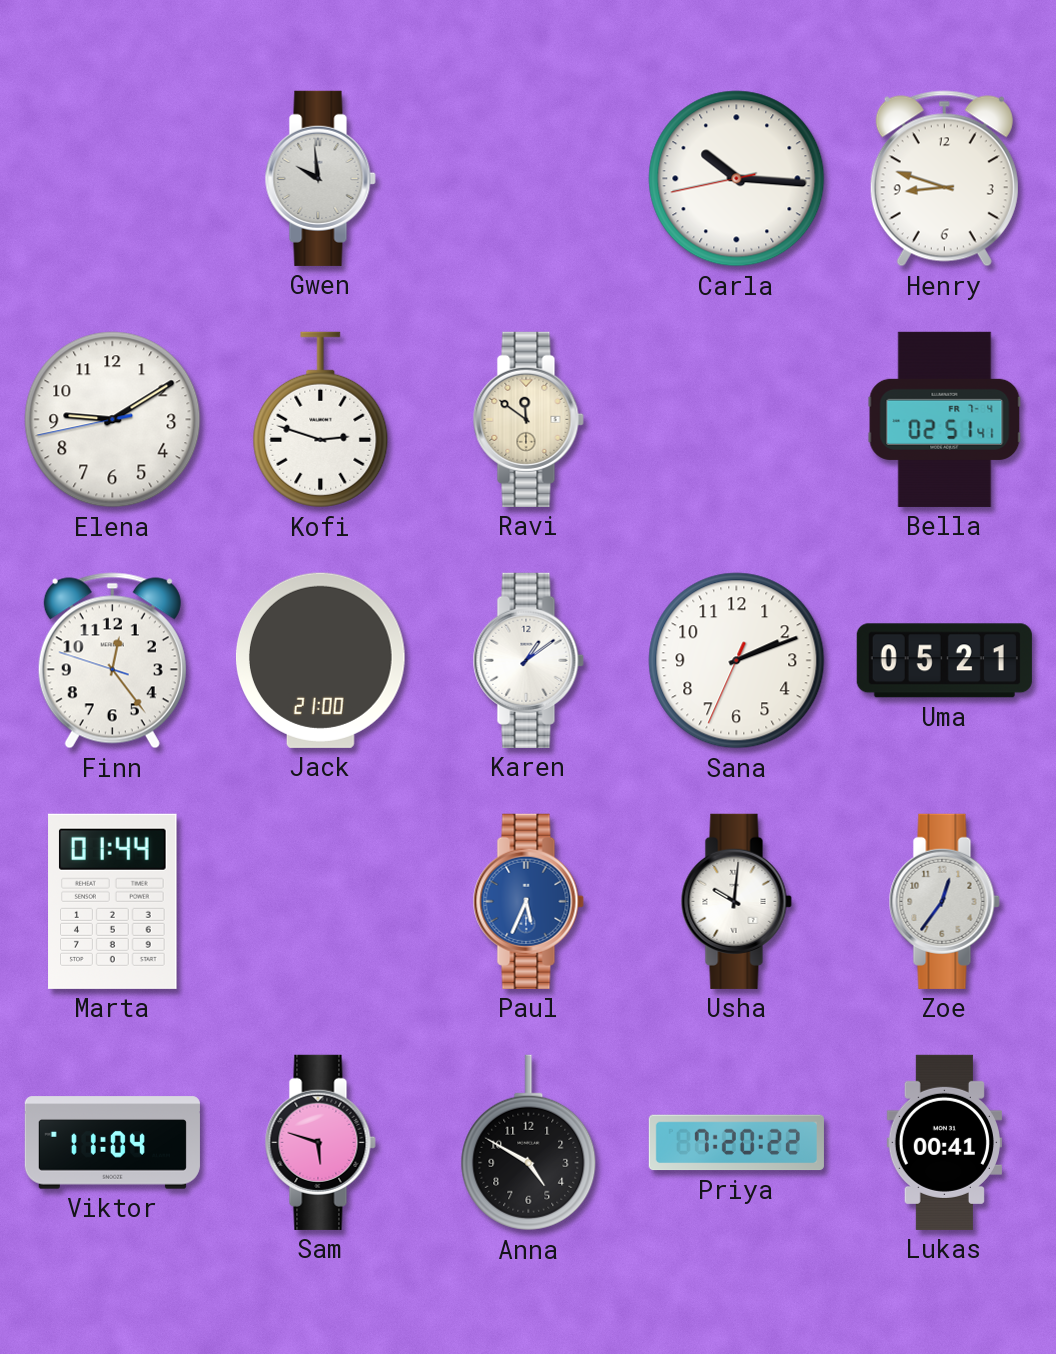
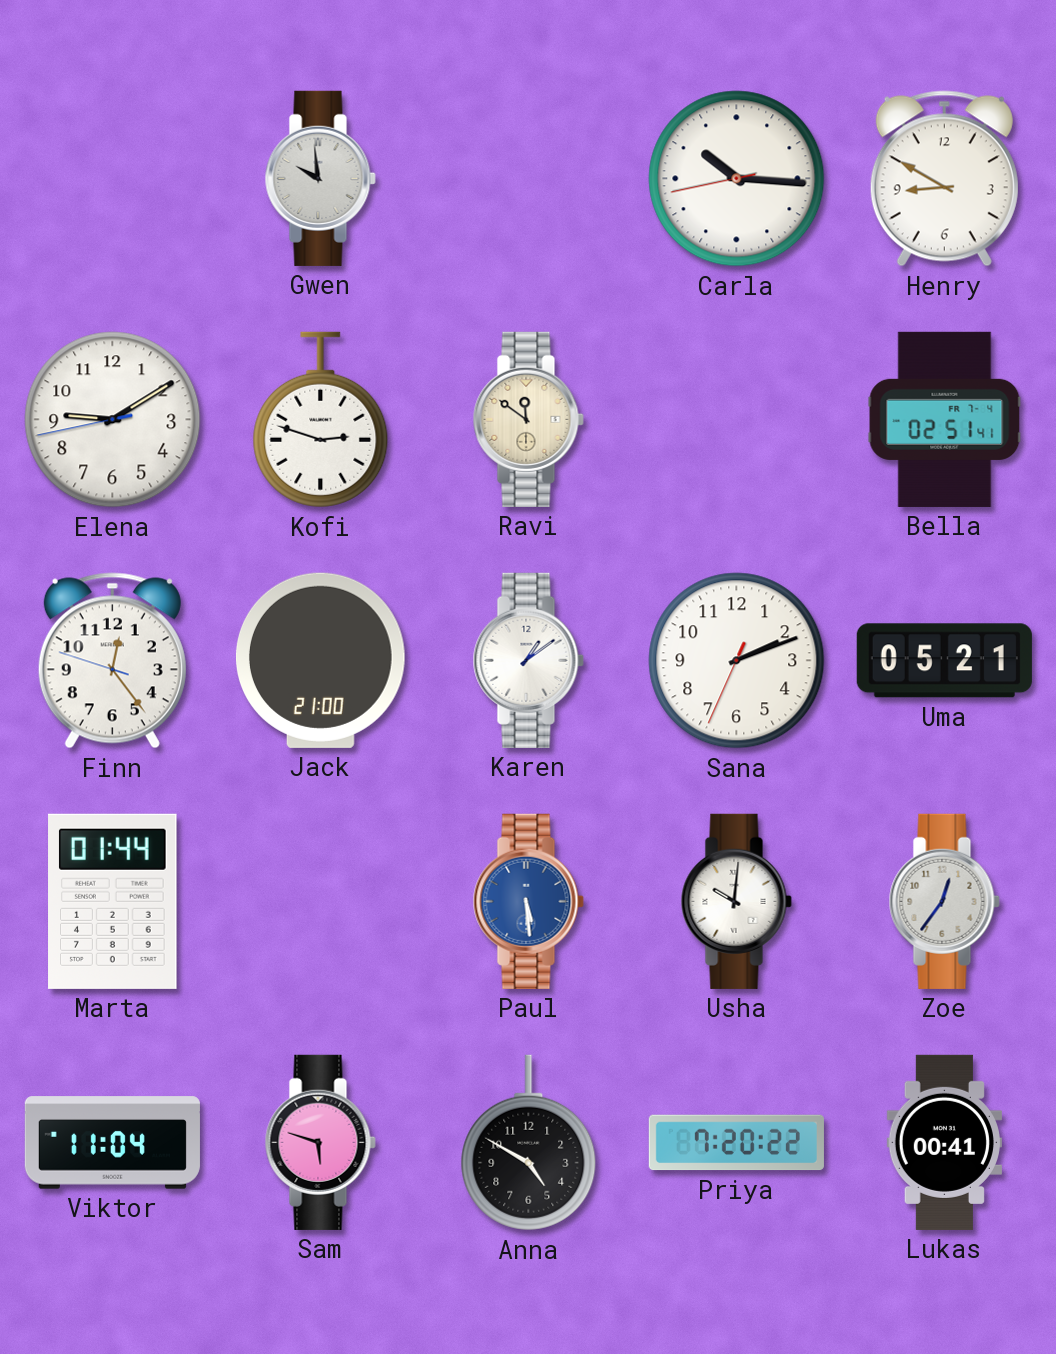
Henry: 8:48 -> 8:50
Paul: 5:34 -> 5:29
